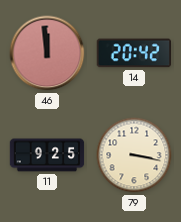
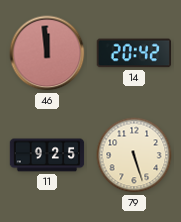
79: 3:17 -> 5:27
